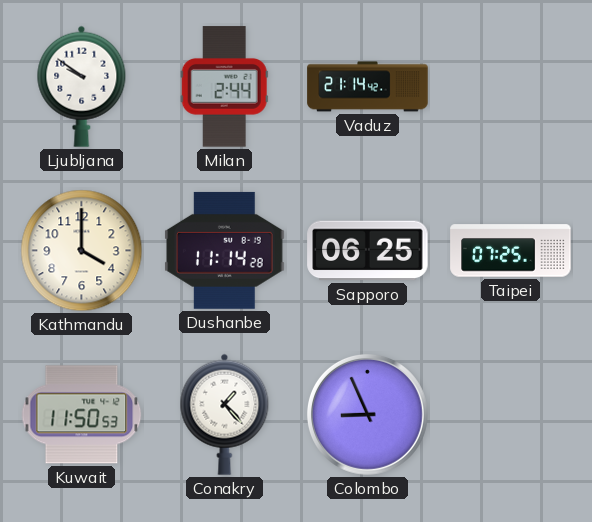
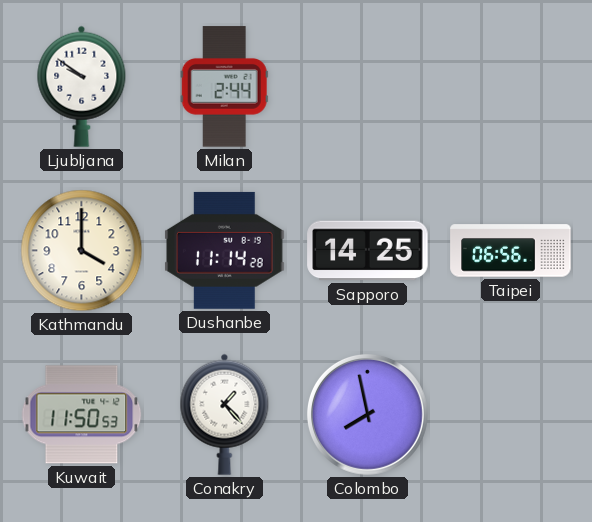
Vaduz: 21:14 -> none
Sapporo: 06:25 -> 14:25
Taipei: 07:25 -> 06:56
Colombo: 8:56 -> 7:58
